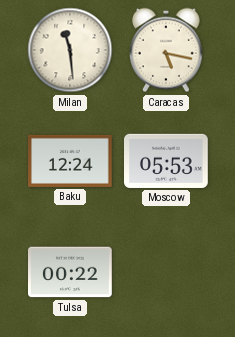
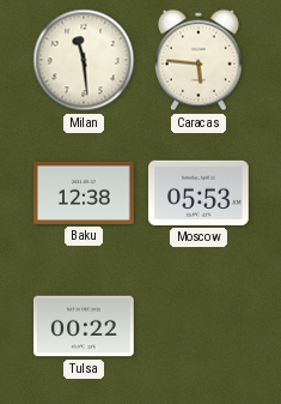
Caracas: 5:17 -> 5:46
Baku: 12:24 -> 12:38
